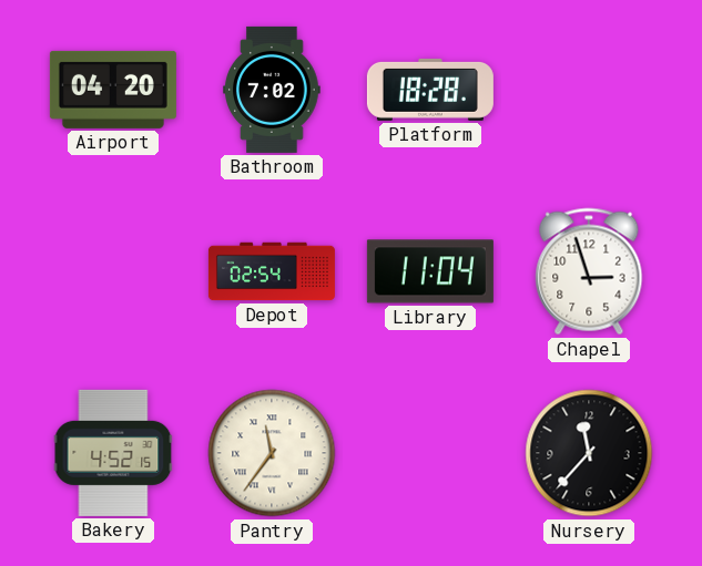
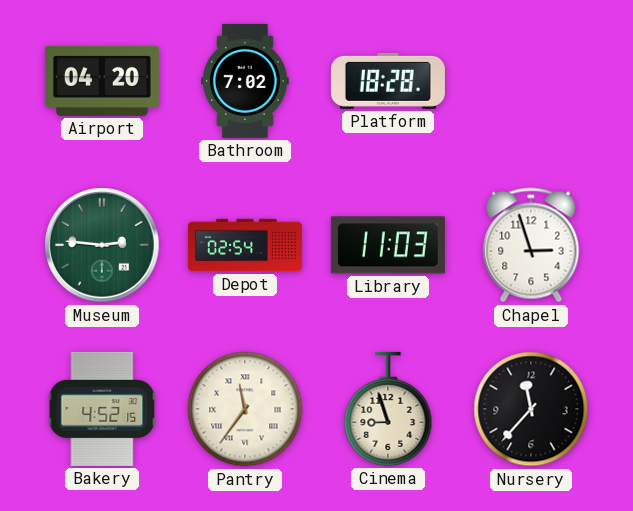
Museum: none -> 2:46
Library: 11:04 -> 11:03
Cinema: none -> 8:57
